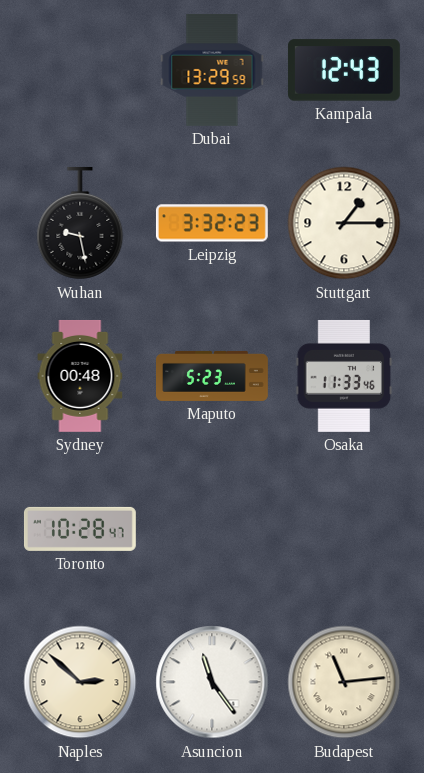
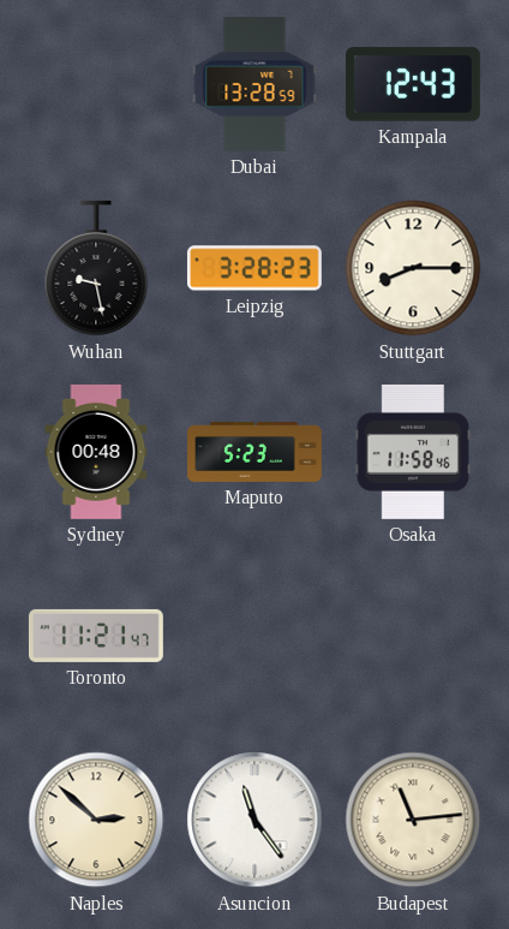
Dubai: 13:29 -> 13:28
Leipzig: 3:32 -> 3:28
Stuttgart: 1:15 -> 8:15
Osaka: 11:33 -> 11:58
Toronto: 10:28 -> 11:21
